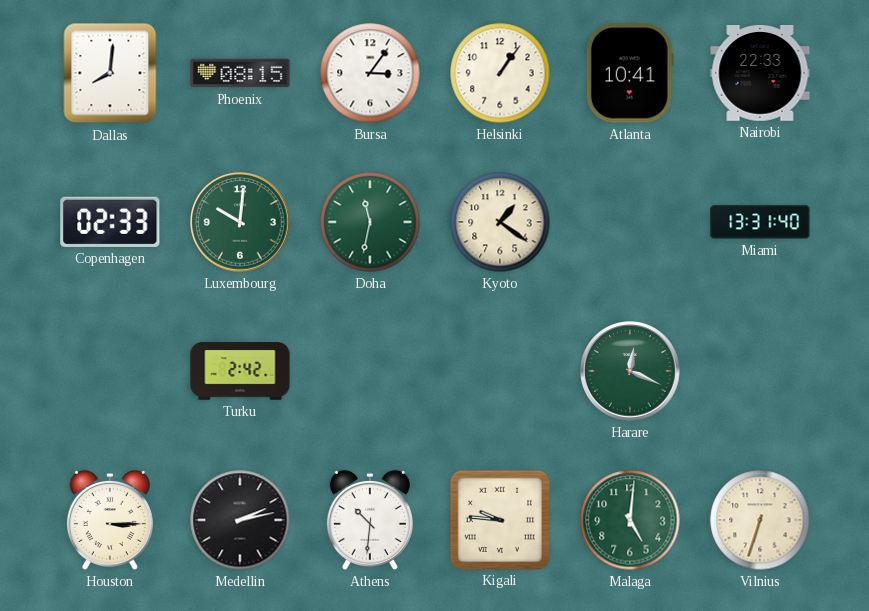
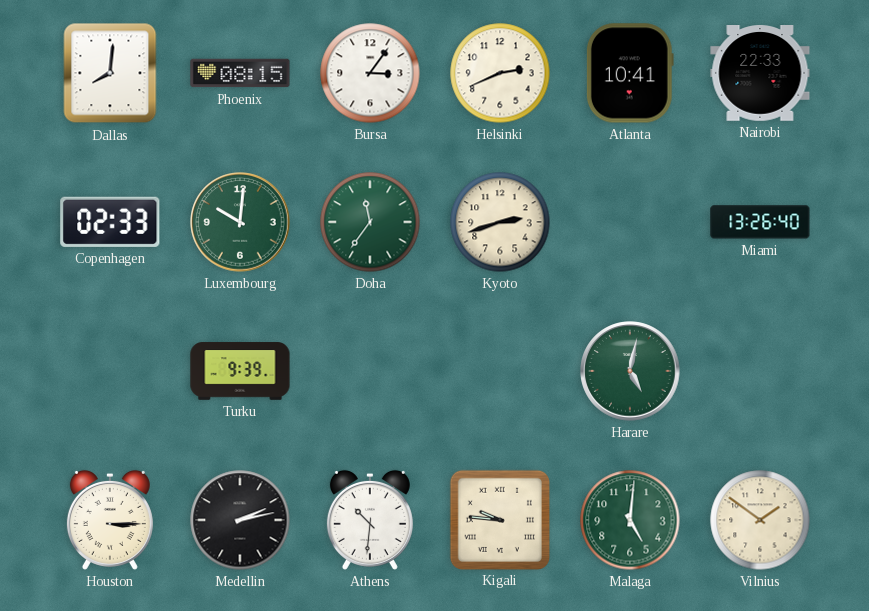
Helsinki: 1:06 -> 2:41
Doha: 11:32 -> 11:36
Kyoto: 1:21 -> 2:42
Miami: 13:31 -> 13:26
Turku: 2:42 -> 9:39
Harare: 12:19 -> 5:02
Vilnius: 6:33 -> 1:51
